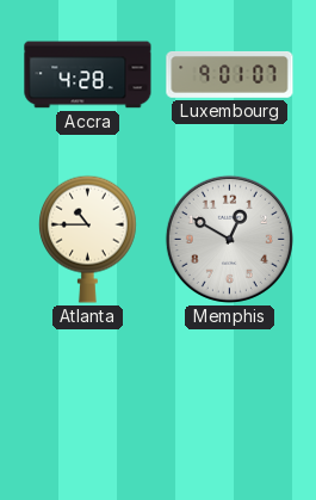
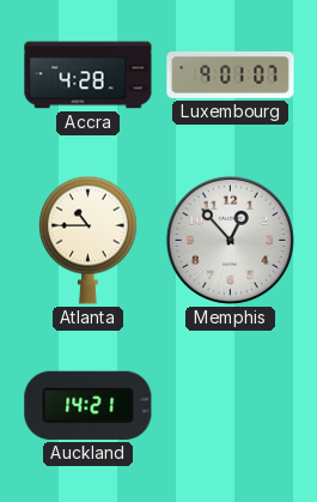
Memphis: 12:50 -> 12:53
Auckland: none -> 14:21
